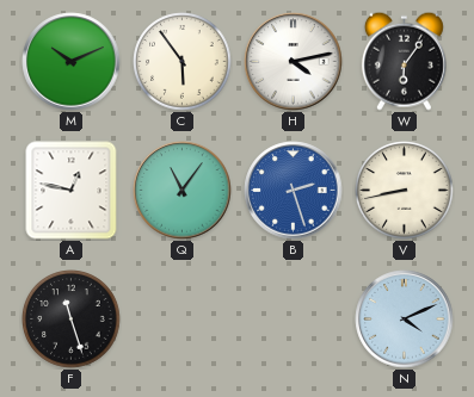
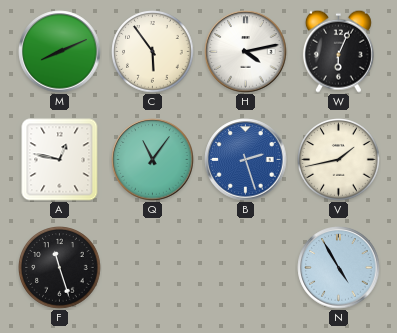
M: 10:11 -> 8:11
W: 6:06 -> 6:04
V: 8:43 -> 1:43
N: 4:11 -> 4:55
